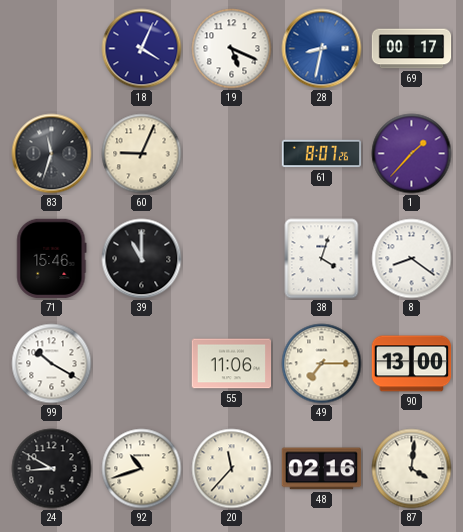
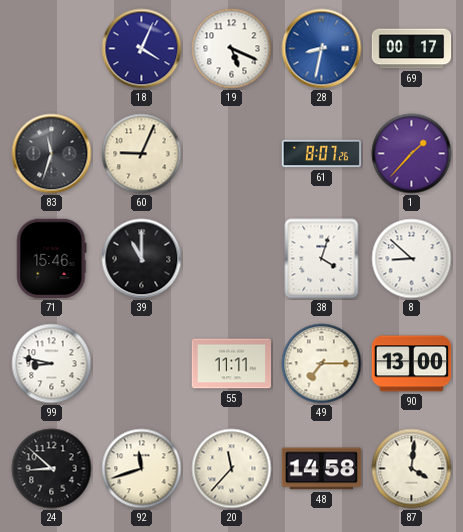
8: 8:21 -> 8:52
99: 10:20 -> 8:47
55: 11:06 -> 11:11
24: 8:50 -> 8:52
92: 10:42 -> 11:42
48: 02:16 -> 14:58
